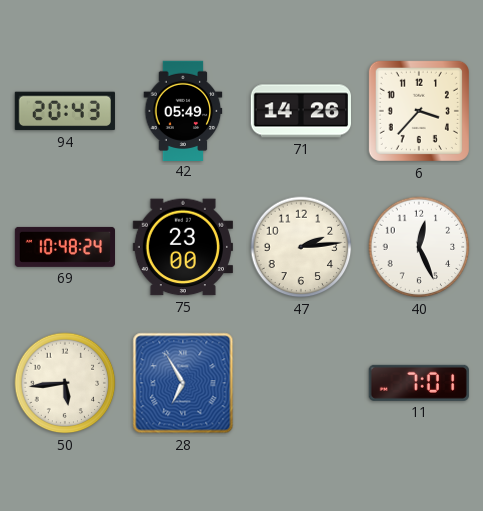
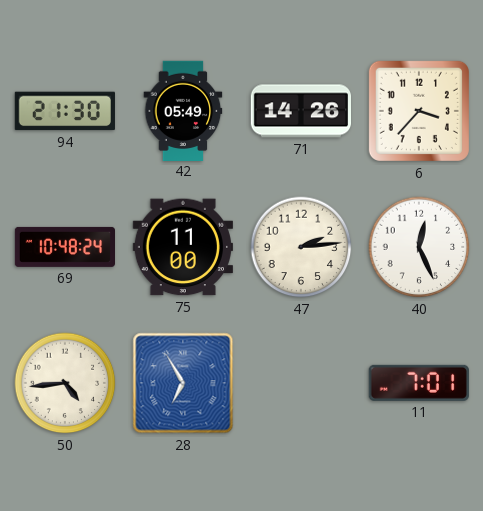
94: 20:43 -> 21:30
75: 23:00 -> 11:00
50: 5:44 -> 4:44
